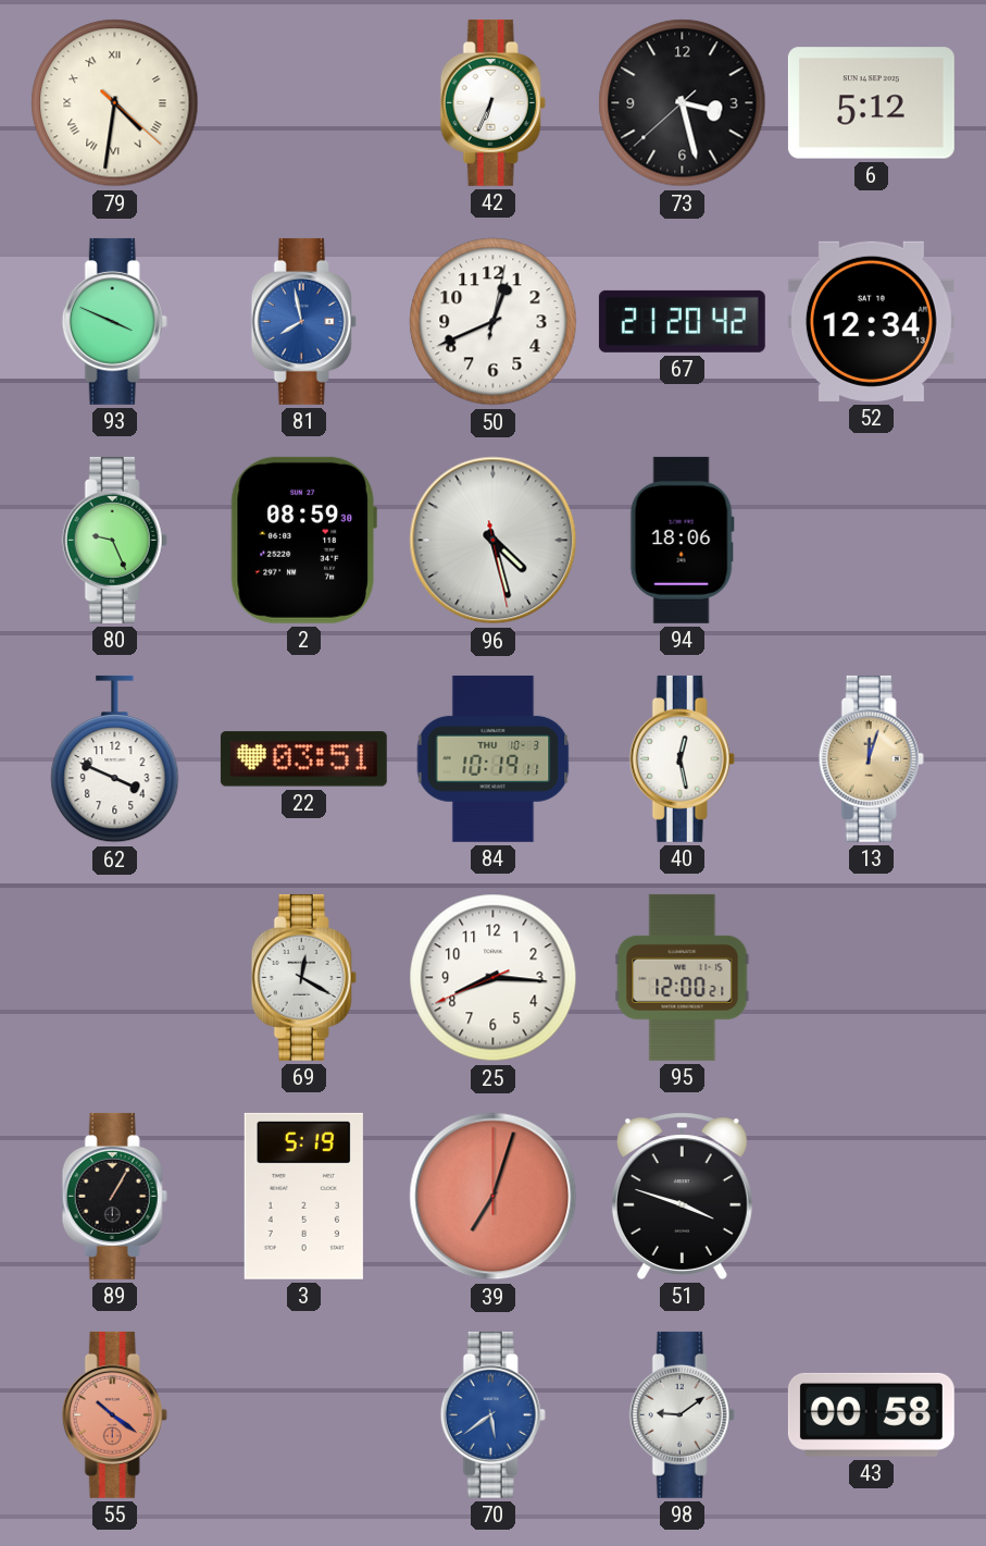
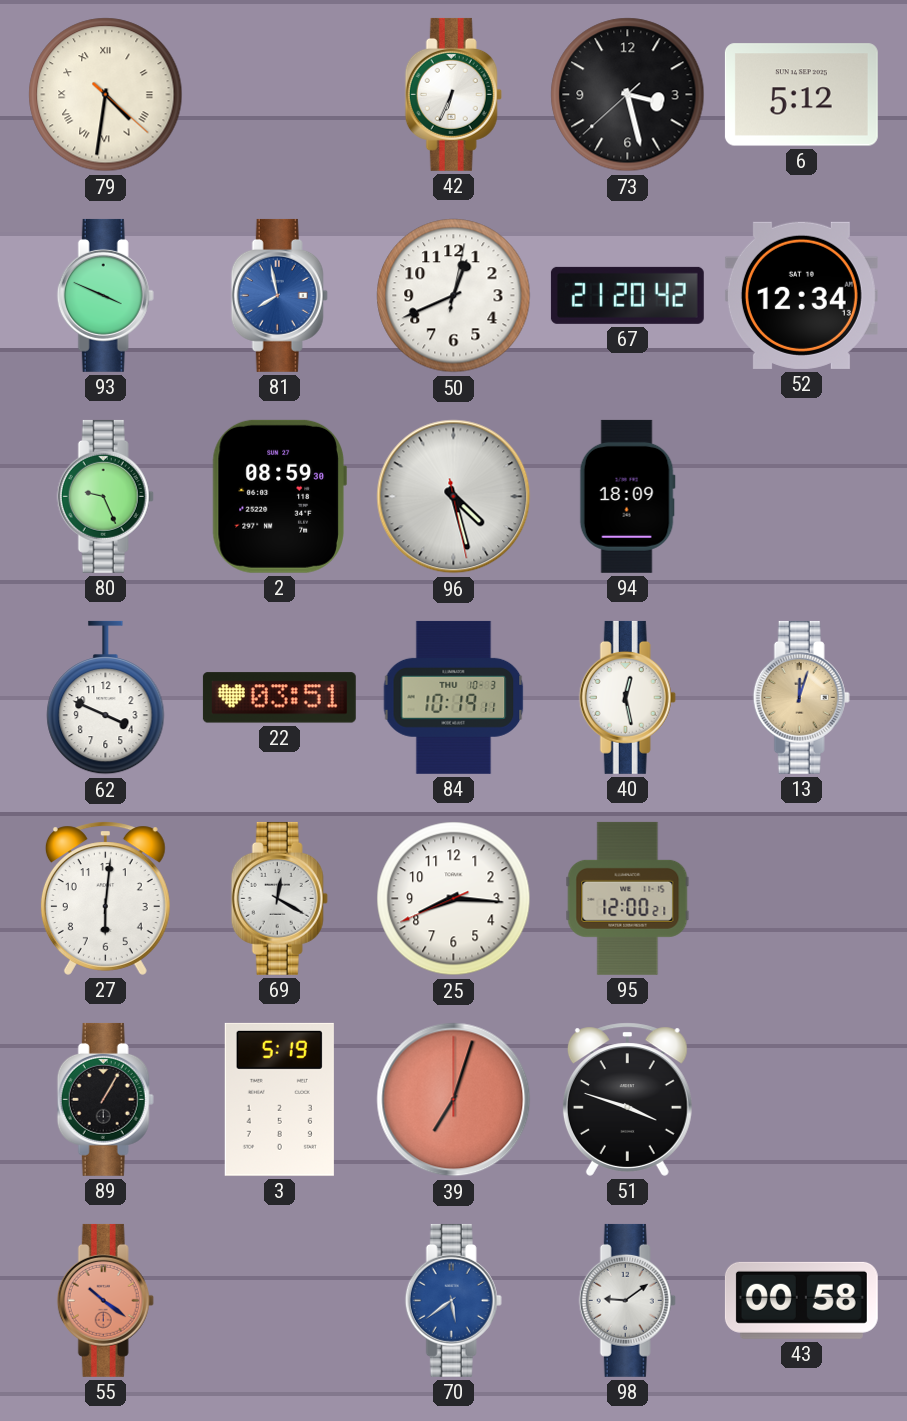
94: 18:06 -> 18:09
27: none -> 6:01
